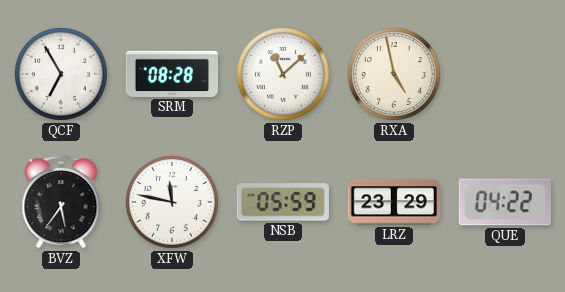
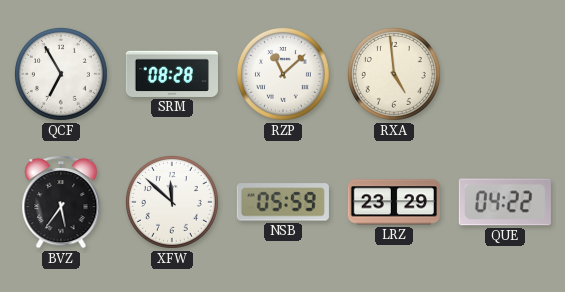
RXA: 4:58 -> 4:59
XFW: 11:47 -> 11:52
